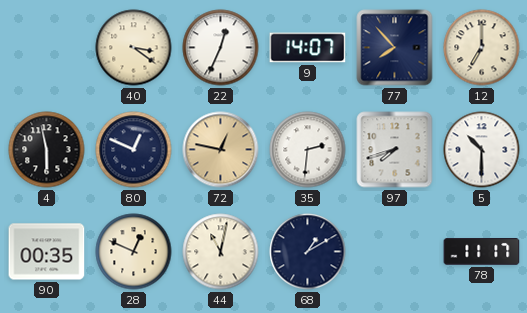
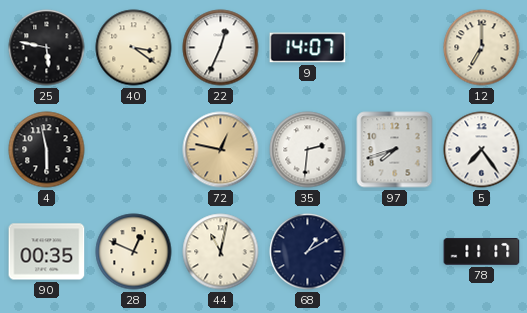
25: none -> 5:47
77: 7:53 -> none
80: 12:49 -> none
5: 10:30 -> 7:24
